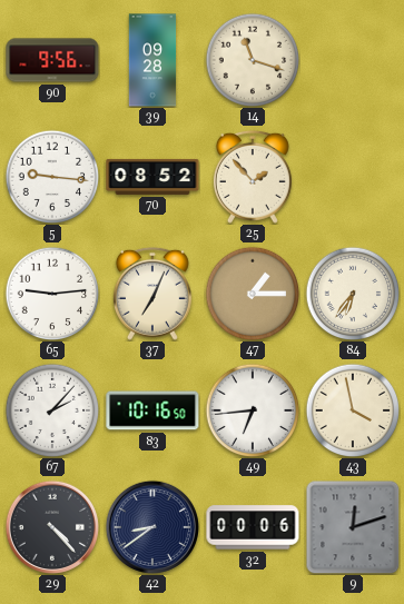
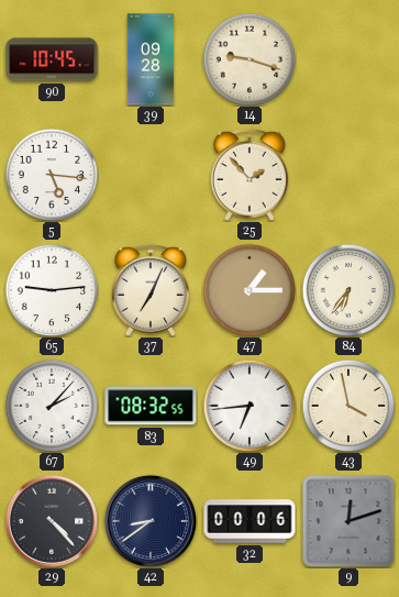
90: 9:56 -> 10:45
14: 11:18 -> 9:18
5: 9:16 -> 5:16
70: 08:52 -> none
83: 10:16 -> 08:32
